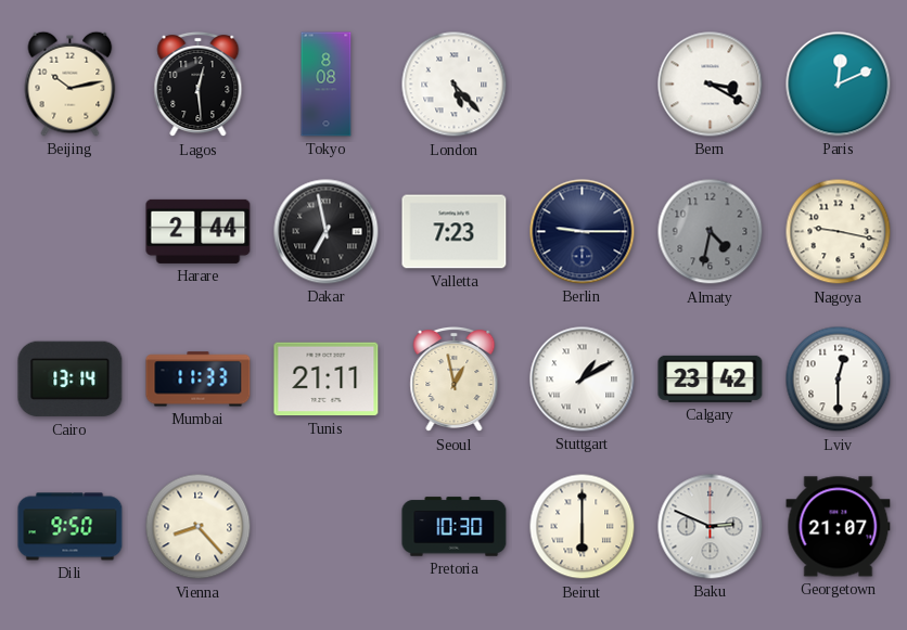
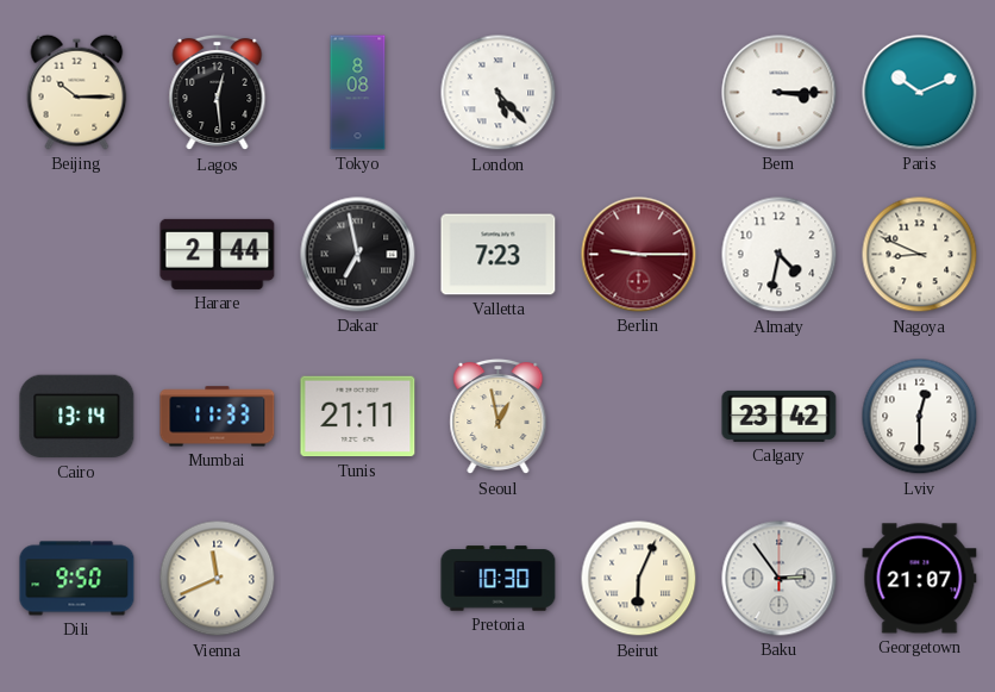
Beijing: 10:13 -> 10:15
Bern: 3:20 -> 3:15
Paris: 12:11 -> 10:11
Berlin dial: navy -> burgundy
Almaty dial: grey -> white
Nagoya: 9:17 -> 8:49
Stuttgart: 1:10 -> none
Vienna: 8:23 -> 11:41
Beirut: 6:00 -> 6:04
Baku: 2:49 -> 2:54
